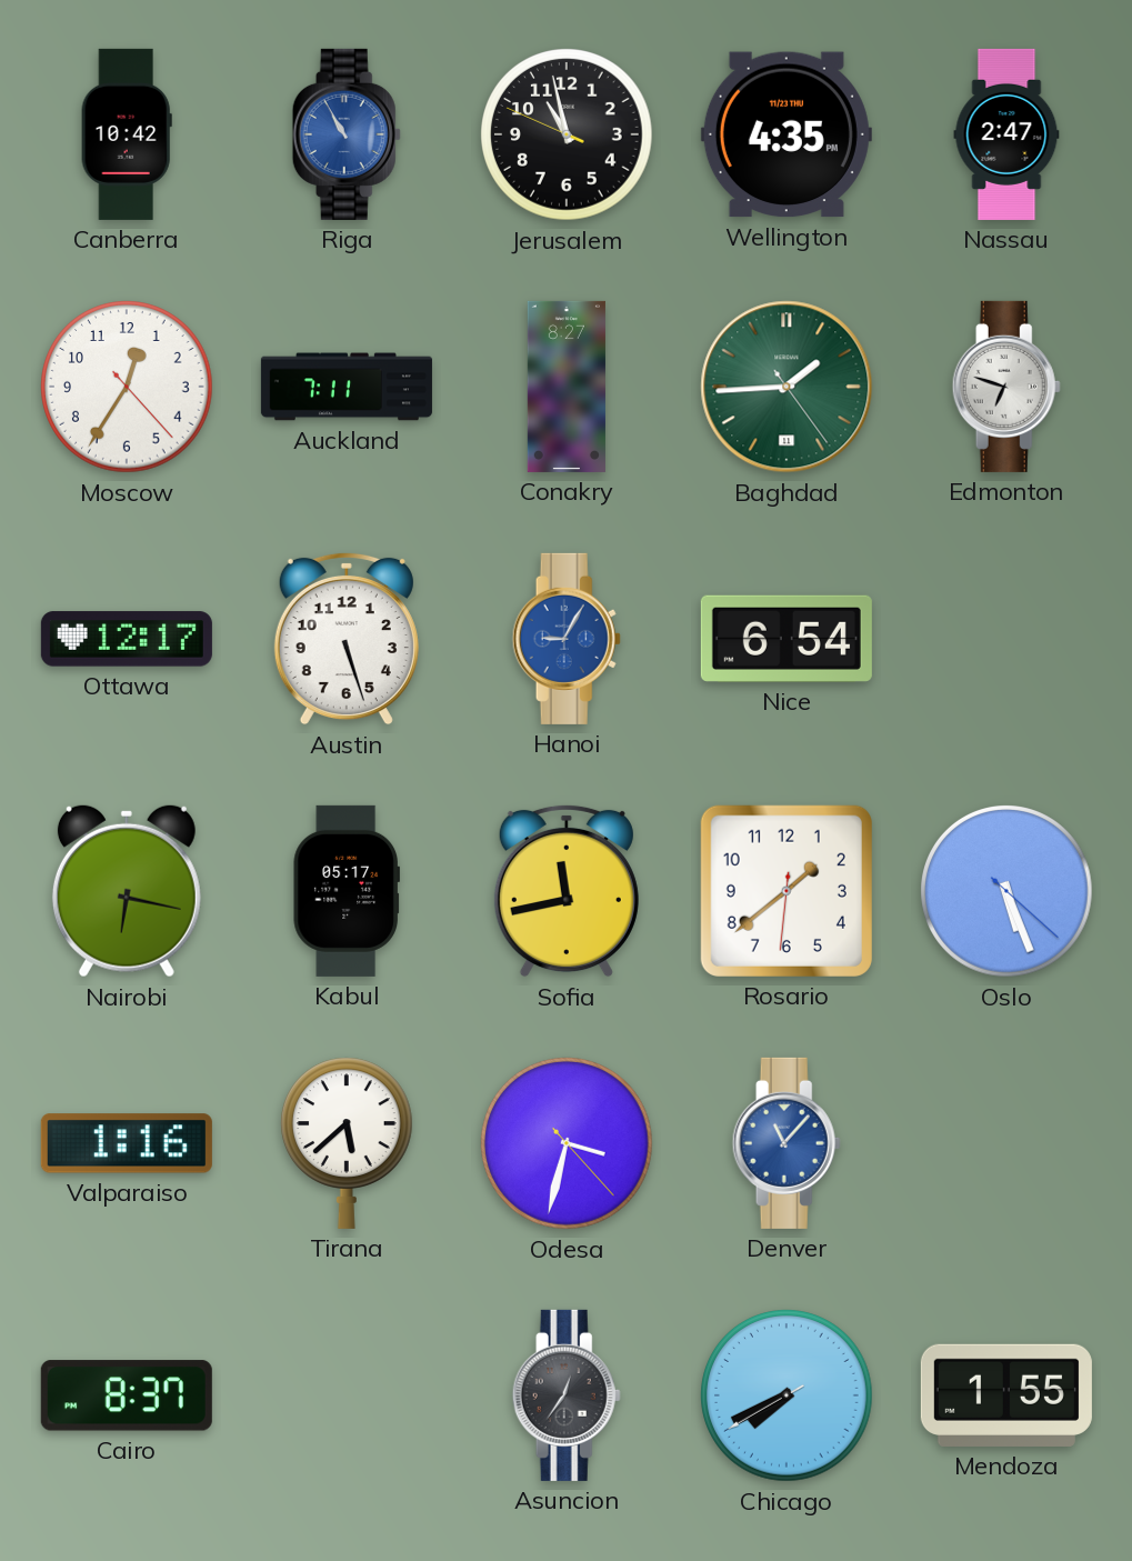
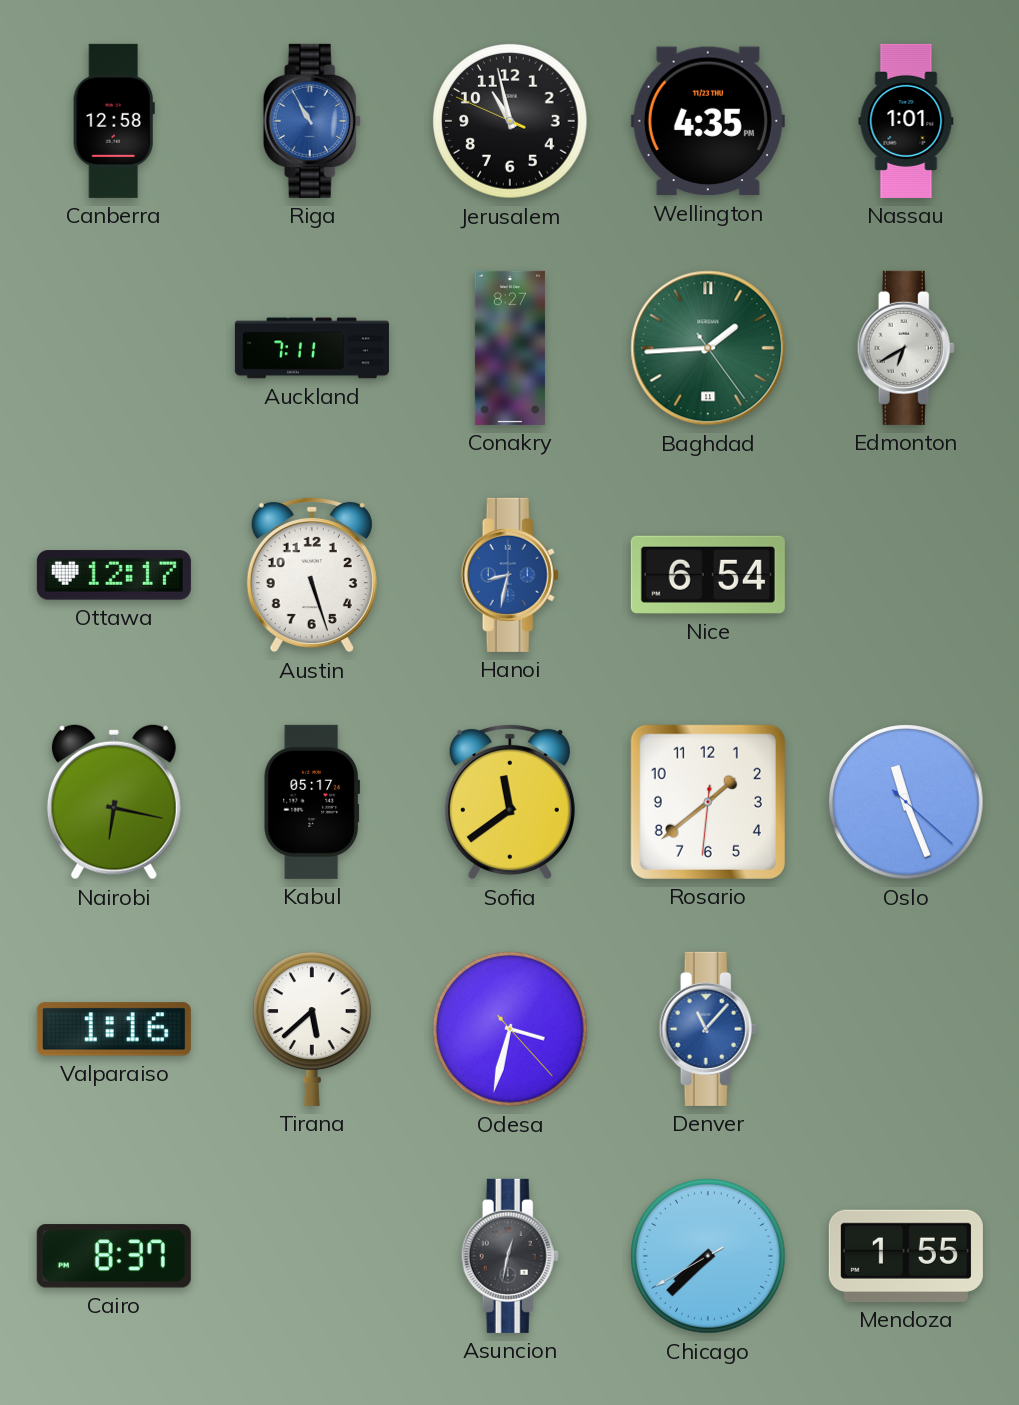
Canberra: 10:42 -> 12:58
Nassau: 2:47 -> 1:01
Moscow: 12:35 -> none
Edmonton: 6:48 -> 6:40
Hanoi: 9:05 -> 8:32
Sofia: 11:43 -> 11:39
Oslo: 5:26 -> 11:26
Asuncion: 12:36 -> 12:32
Chicago: 7:40 -> 7:37
